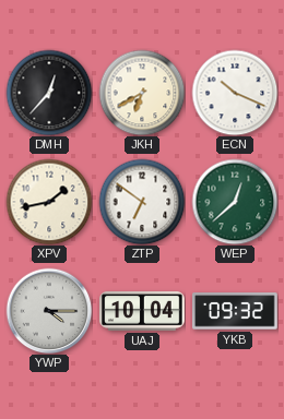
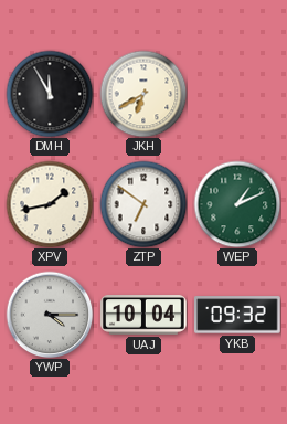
DMH: 12:37 -> 11:55
ECN: 10:19 -> none
WEP: 12:38 -> 1:11
